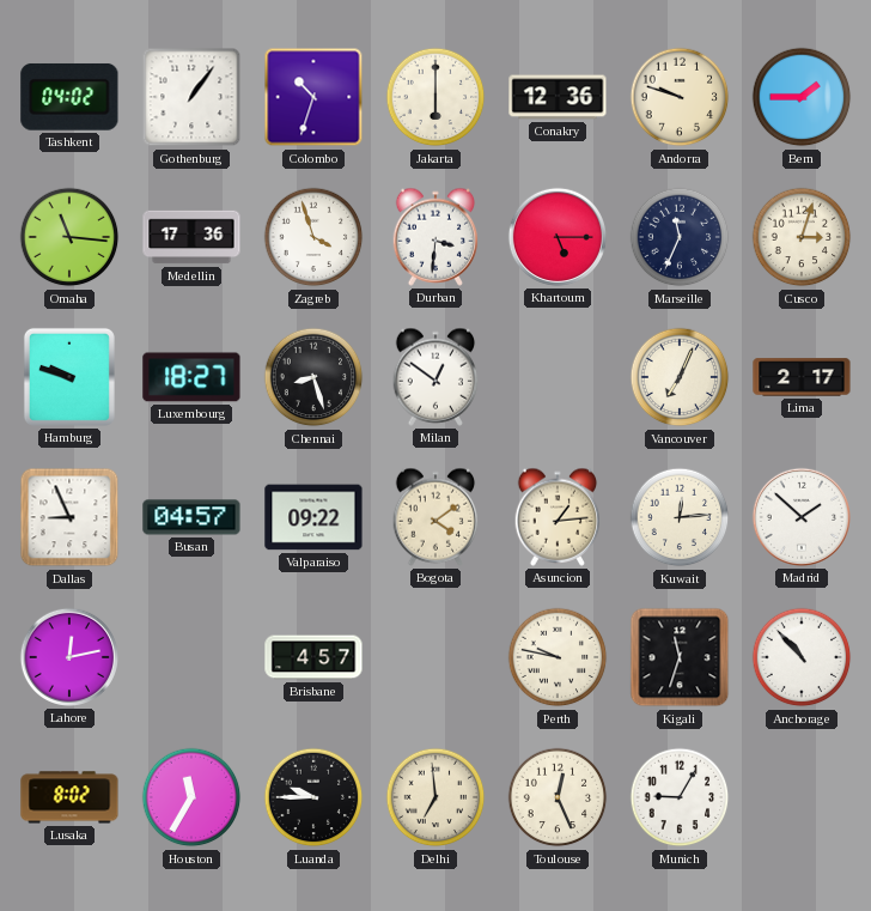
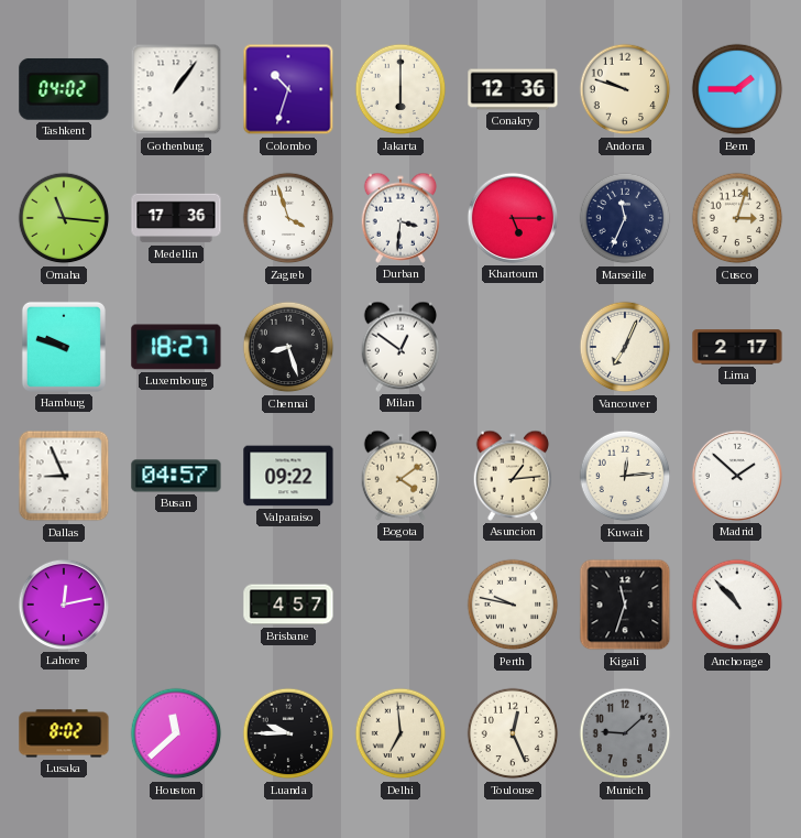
Houston: 11:35 -> 11:38
Munich: 9:05 -> 9:08
Munich dial: white -> grey
